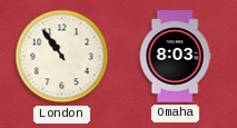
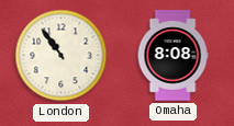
Omaha: 8:03 -> 8:08
